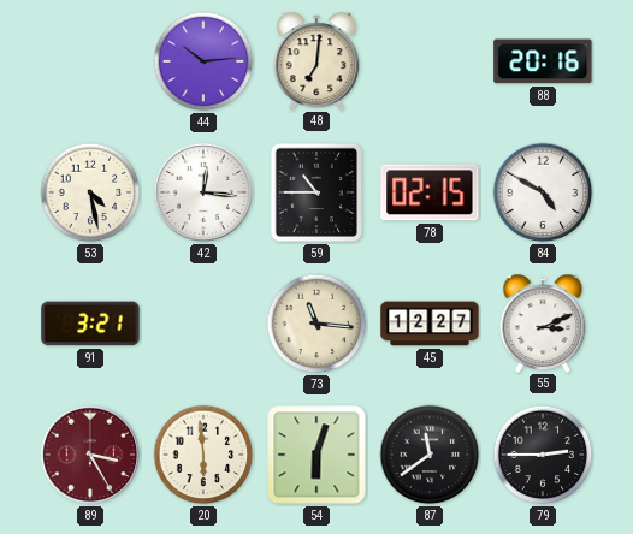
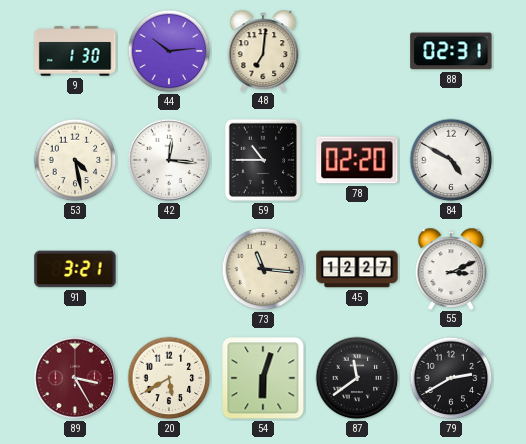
9: none -> 1:30
88: 20:16 -> 02:31
78: 02:15 -> 02:20
20: 5:59 -> 5:40
79: 2:45 -> 2:40
